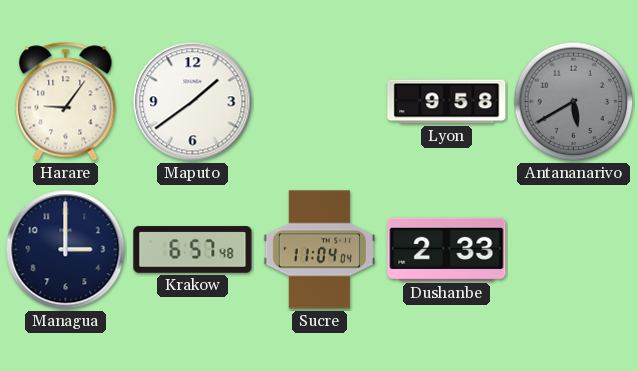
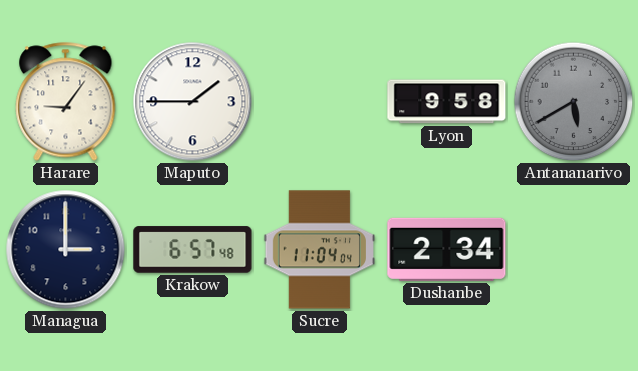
Maputo: 1:39 -> 1:45
Dushanbe: 2:33 -> 2:34
